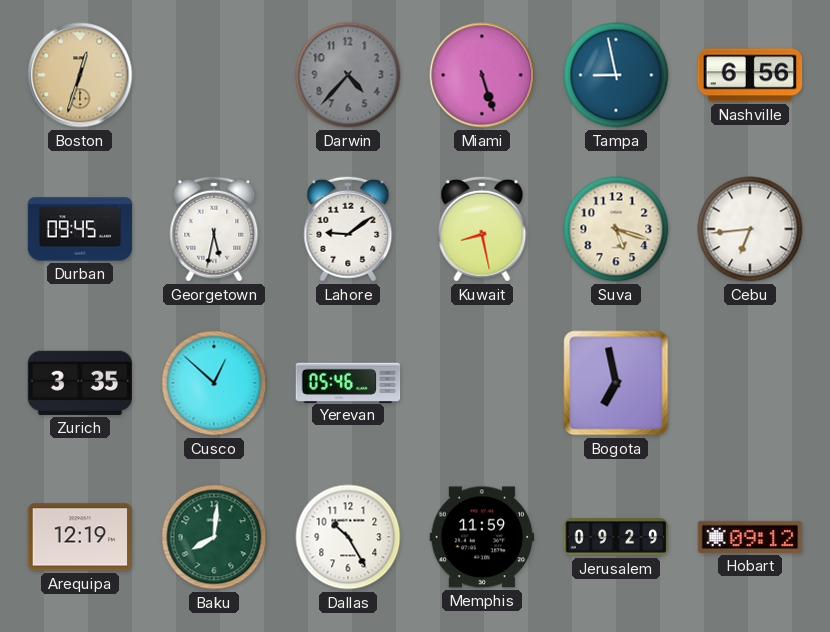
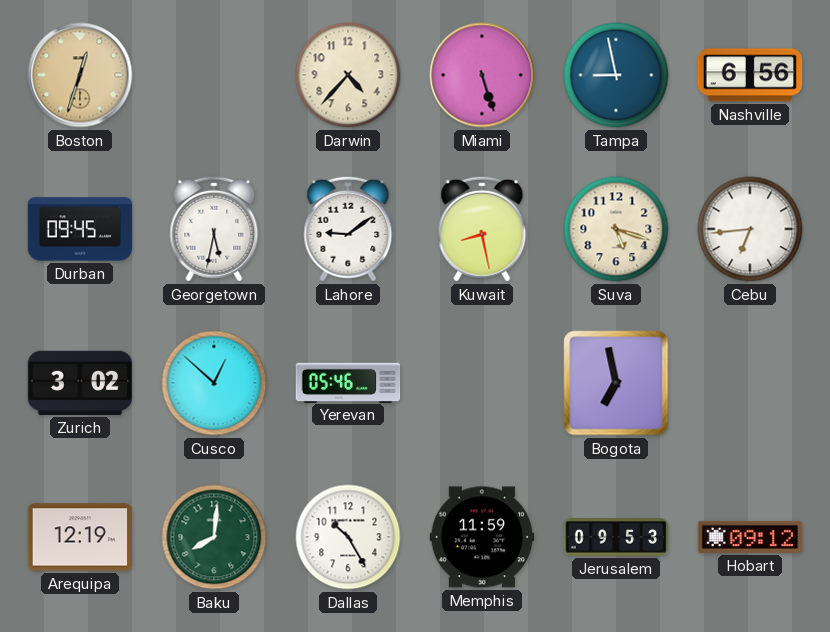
Darwin dial: grey -> cream
Zurich: 3:35 -> 3:02
Jerusalem: 09:29 -> 09:53
